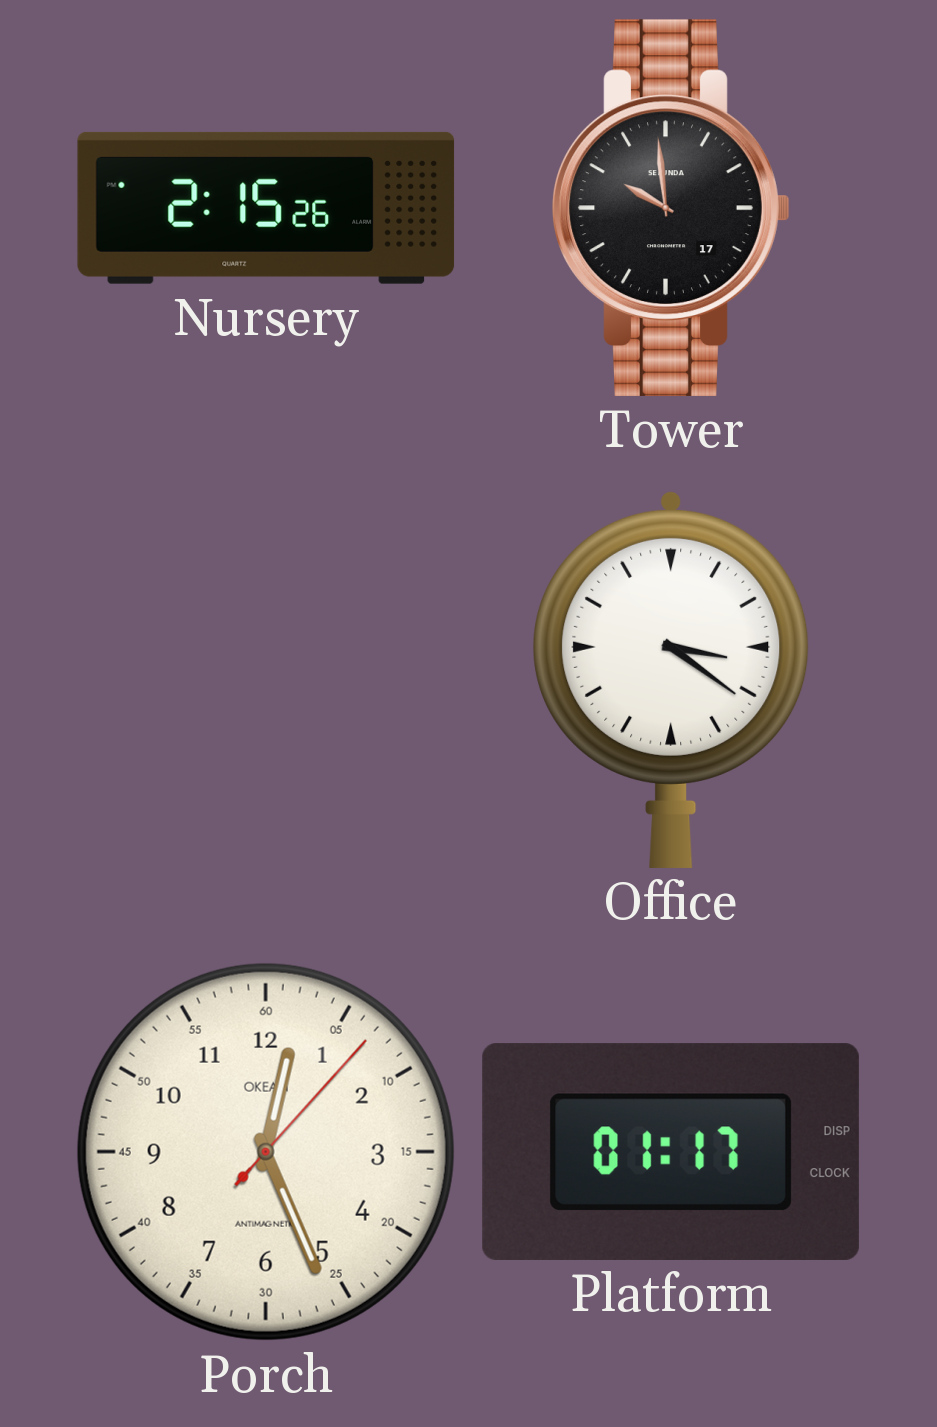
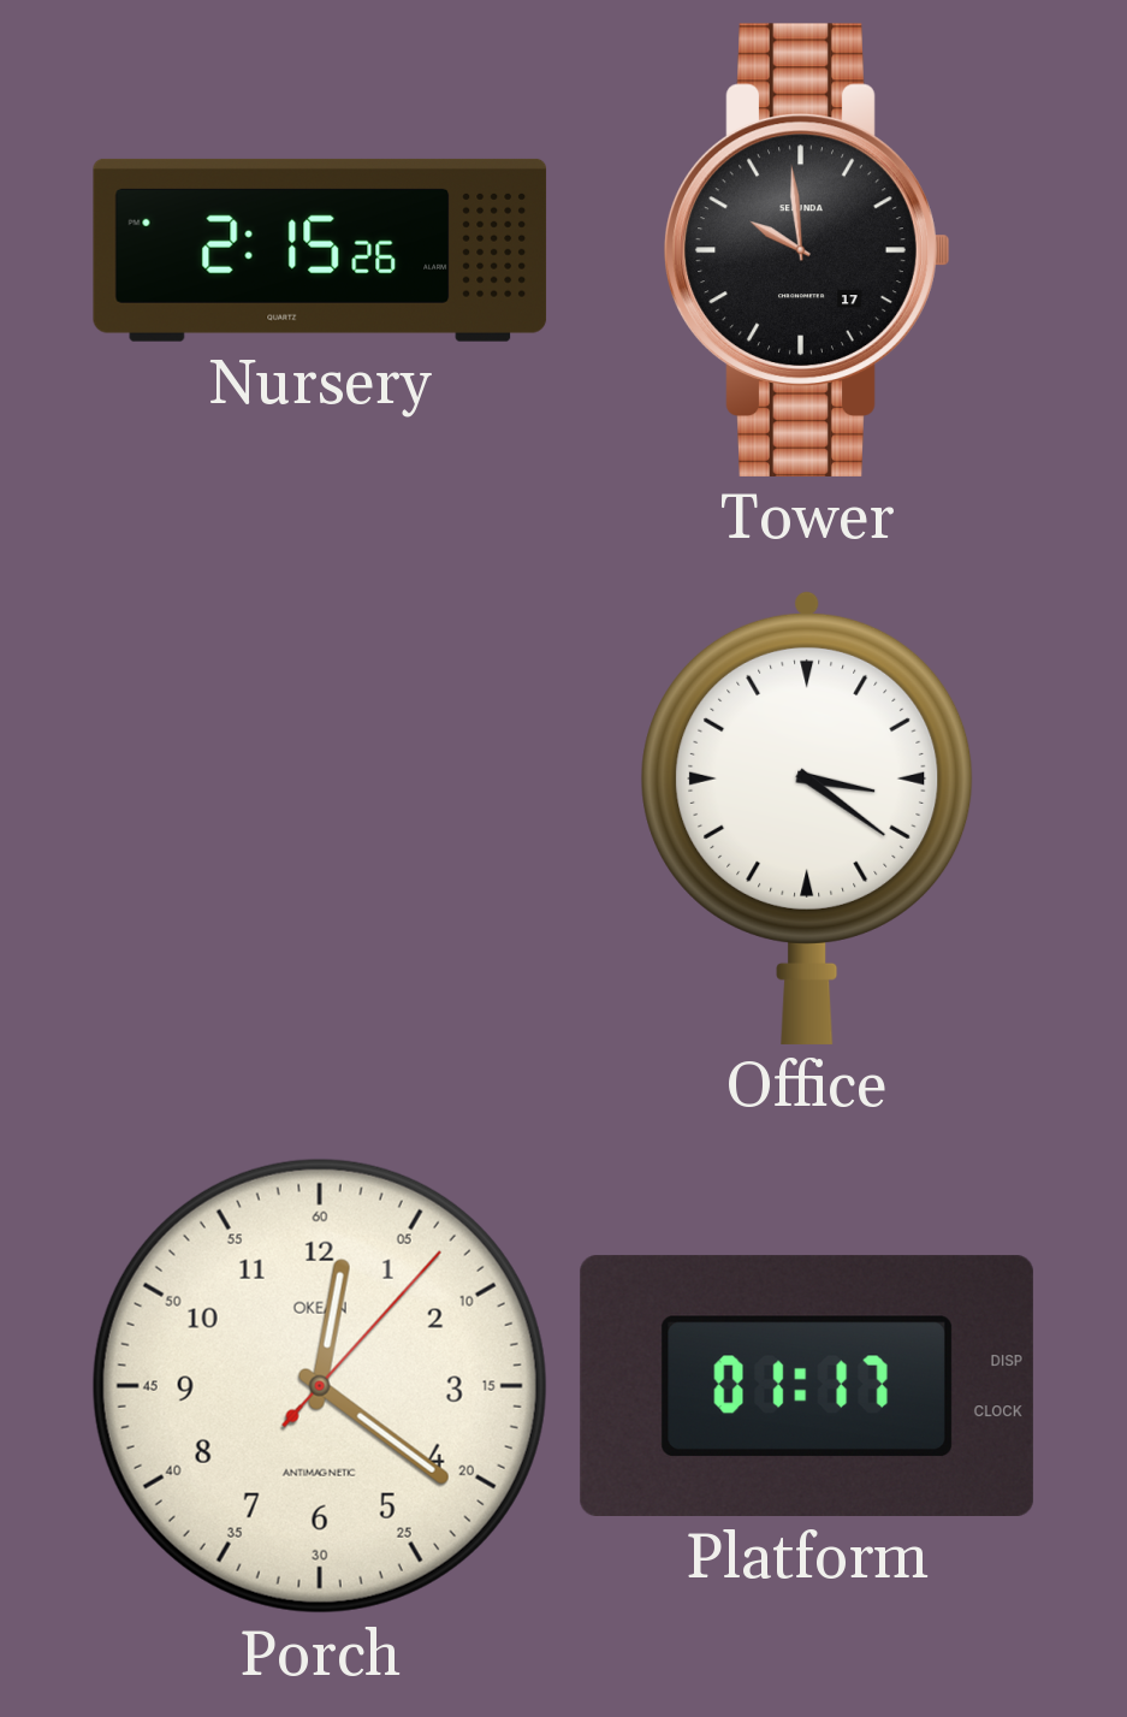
Porch: 12:26 -> 12:21
